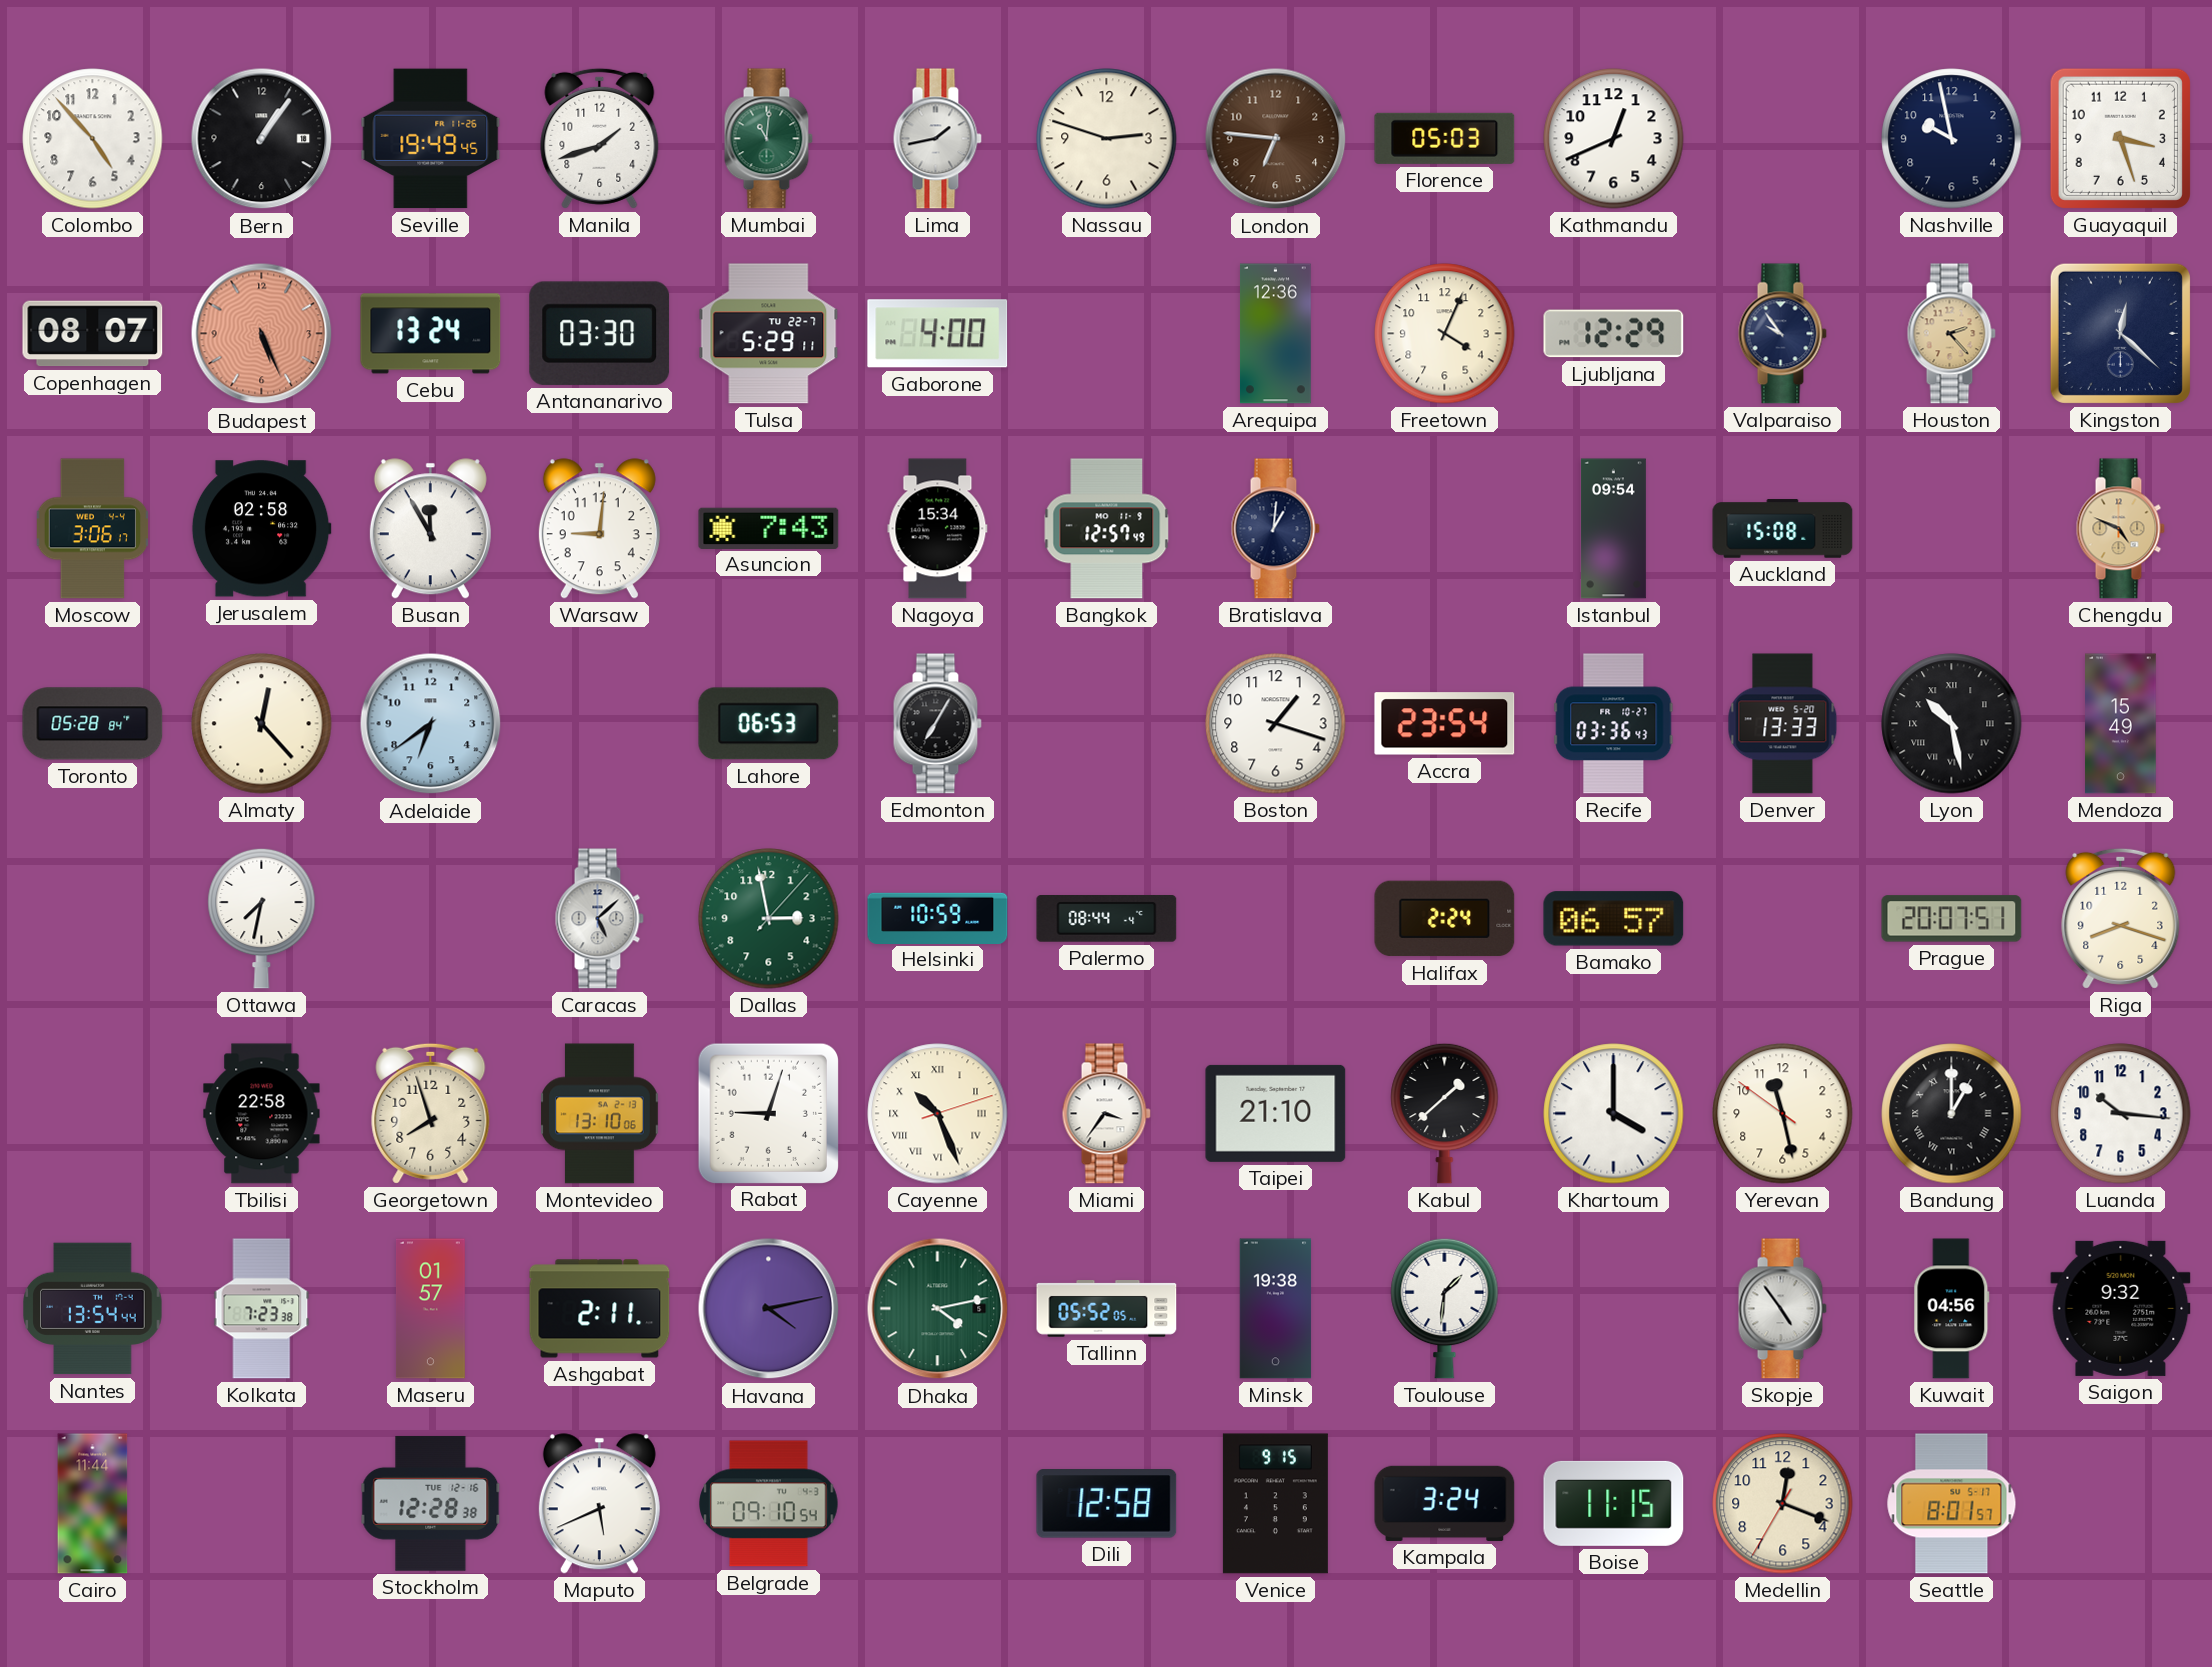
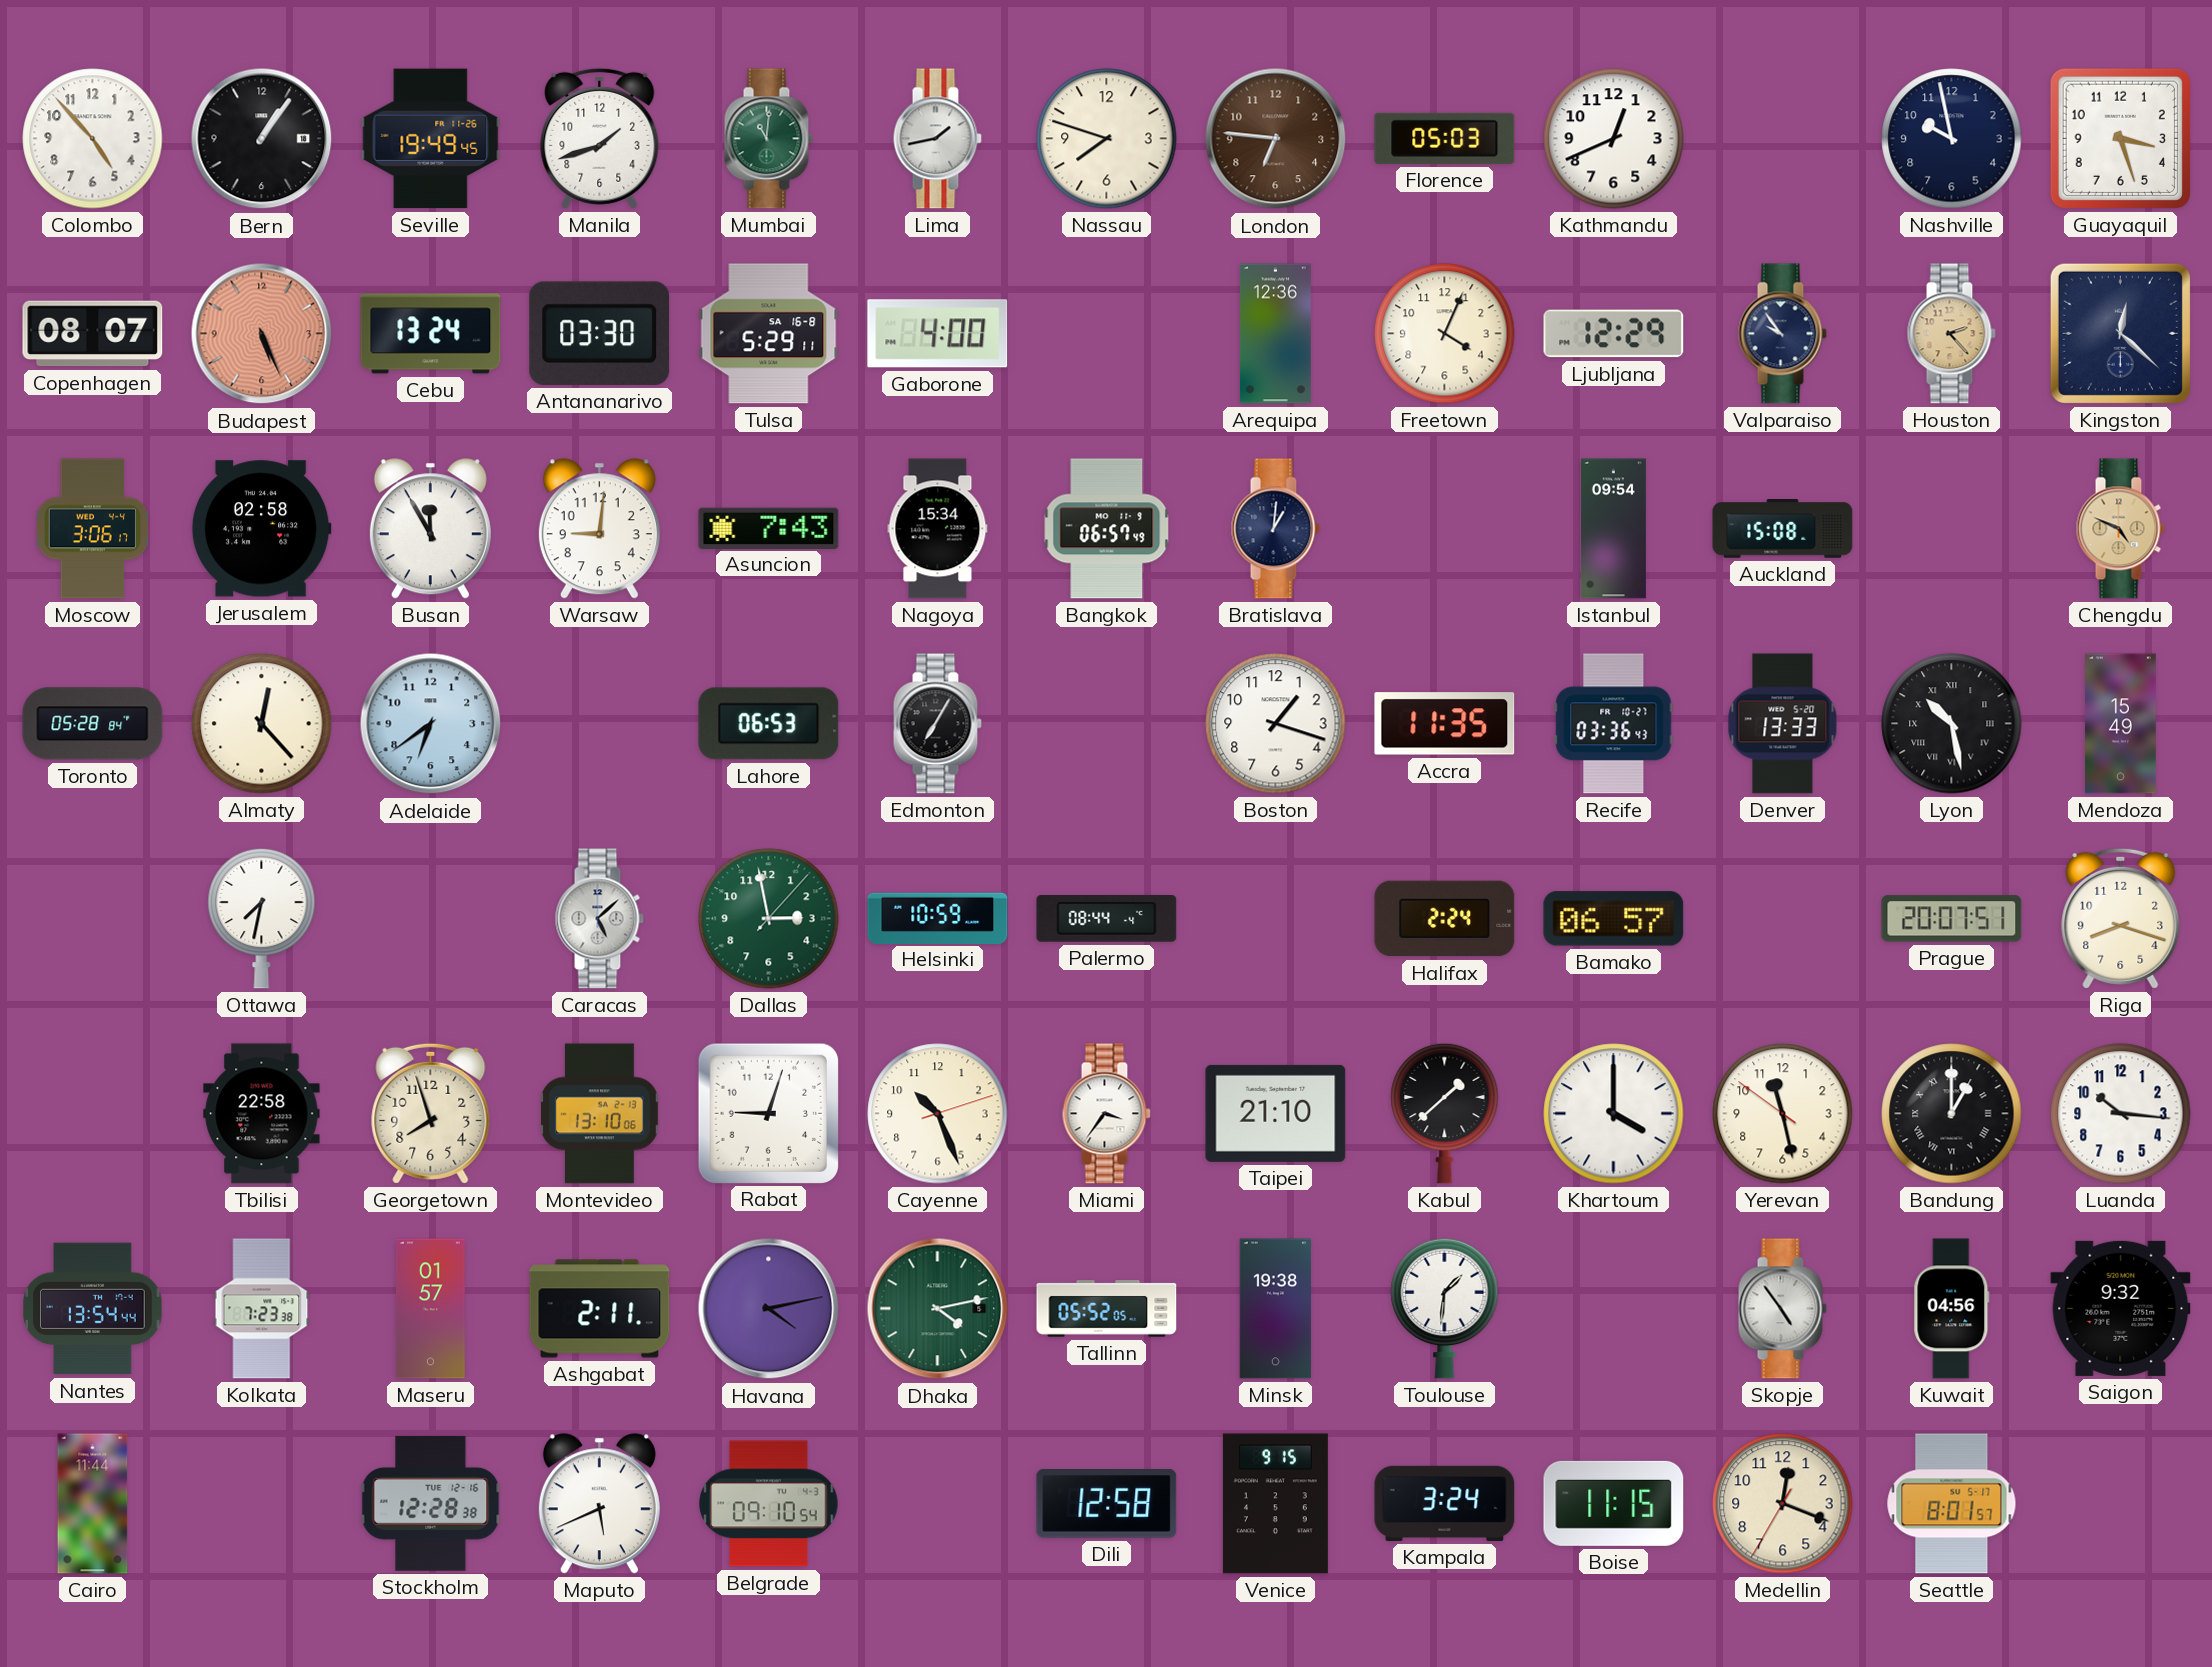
Nassau: 2:48 -> 7:48
Tulsa date: TU 22-7 -> SA 16-8
Bangkok: 12:57 -> 06:57
Accra: 23:54 -> 11:35
Cayenne numerals: Roman -> Arabic
